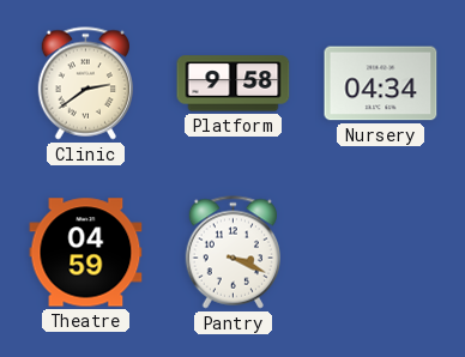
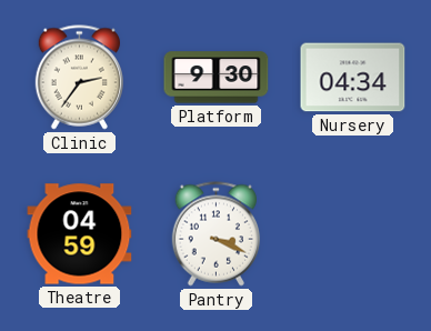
Clinic: 2:39 -> 2:36
Platform: 9:58 -> 9:30
